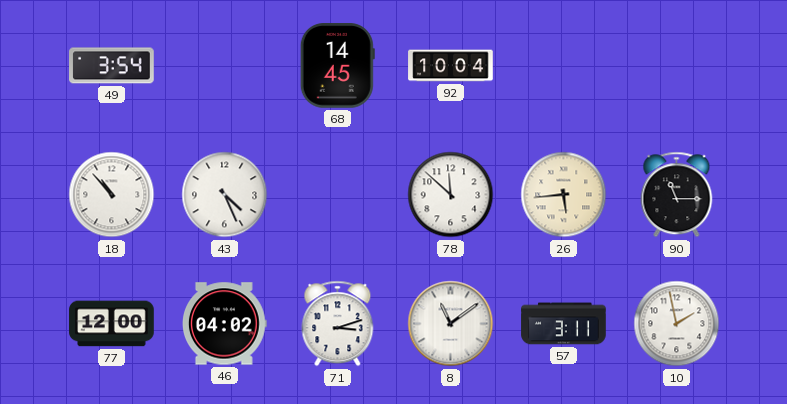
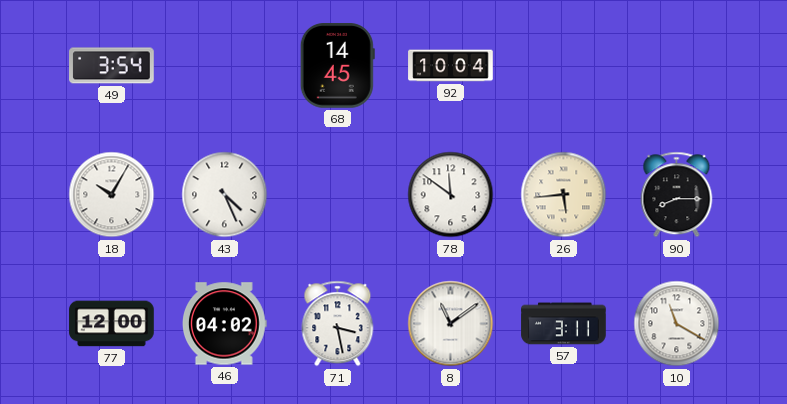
18: 10:53 -> 10:05
78: 11:52 -> 11:51
90: 11:15 -> 8:15
71: 3:12 -> 3:28
10: 1:58 -> 11:20
